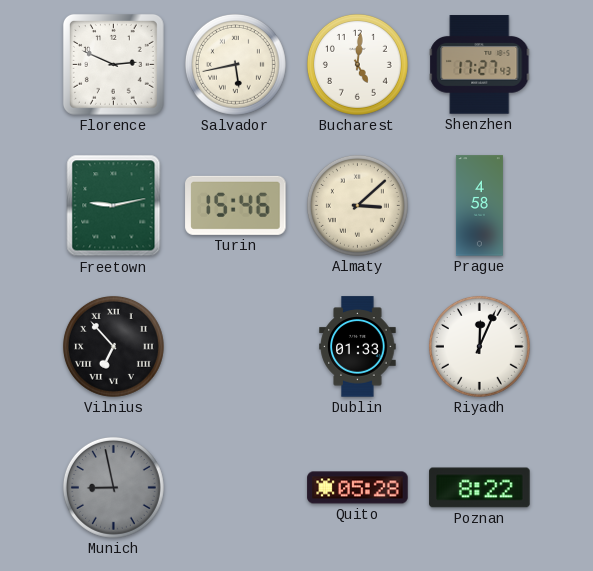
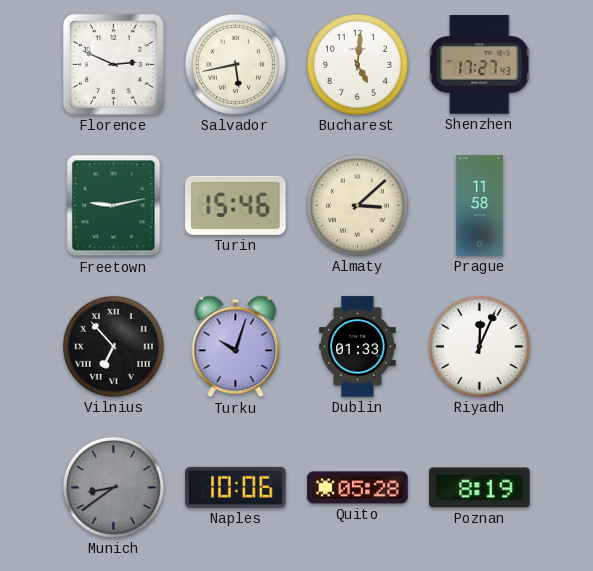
Prague: 4:58 -> 11:58
Turku: none -> 10:03
Munich: 8:58 -> 8:39
Naples: none -> 10:06
Poznan: 8:22 -> 8:19
